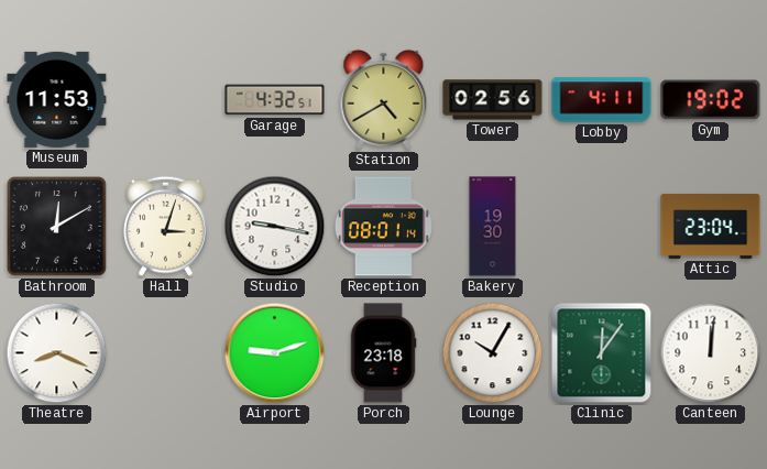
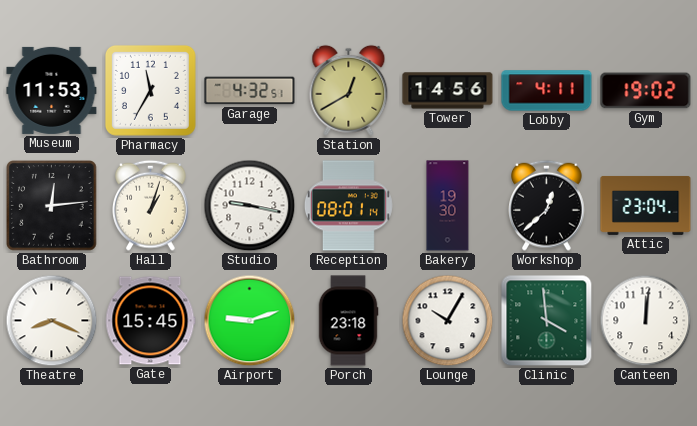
Pharmacy: none -> 11:35
Station: 4:40 -> 12:40
Tower: 02:56 -> 14:56
Bathroom: 12:10 -> 12:14
Hall: 3:03 -> 1:03
Workshop: none -> 12:38
Gate: none -> 15:45
Clinic: 12:06 -> 3:59
